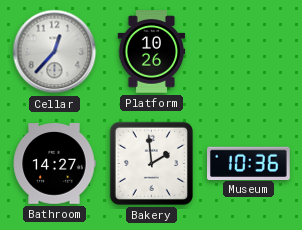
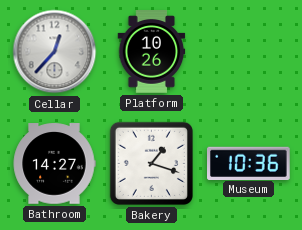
Bakery: 1:59 -> 1:18
